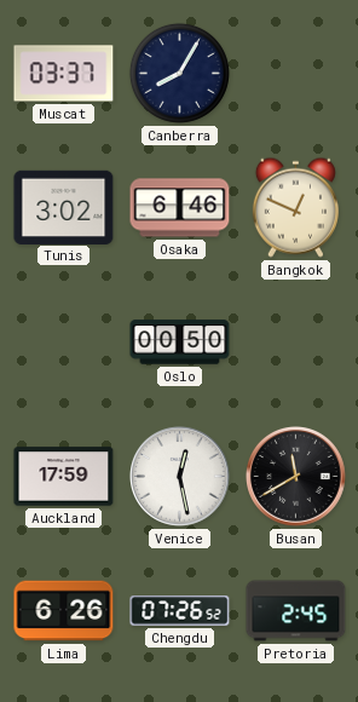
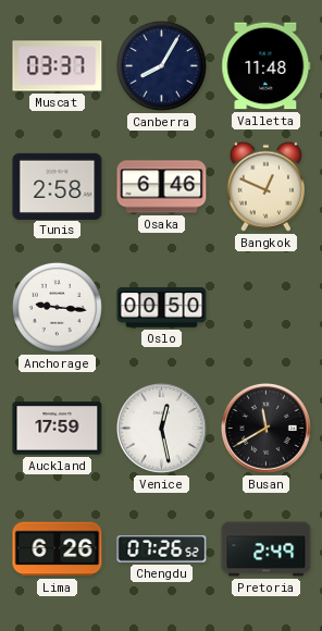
Valletta: none -> 11:48
Tunis: 3:02 -> 2:58
Anchorage: none -> 9:16
Pretoria: 2:45 -> 2:49
